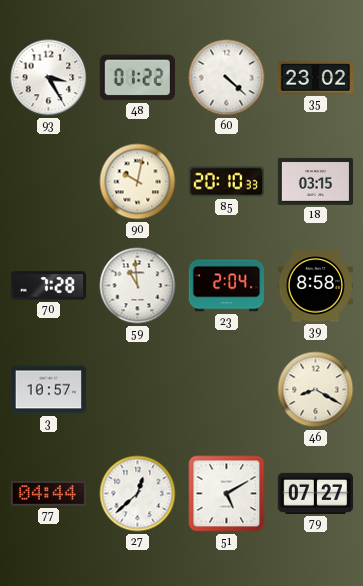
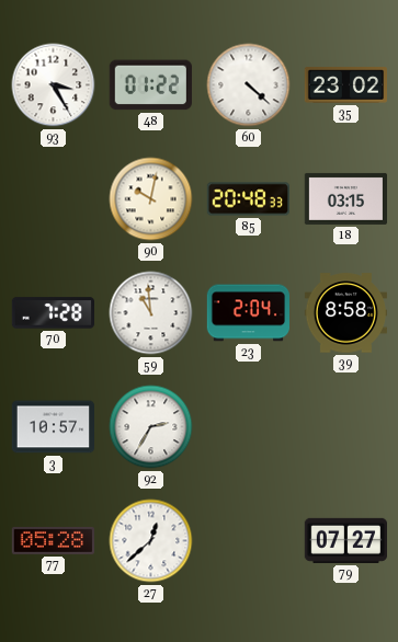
85: 20:10 -> 20:48
92: none -> 2:35
46: 8:20 -> none
77: 04:44 -> 05:28
51: 5:10 -> none
